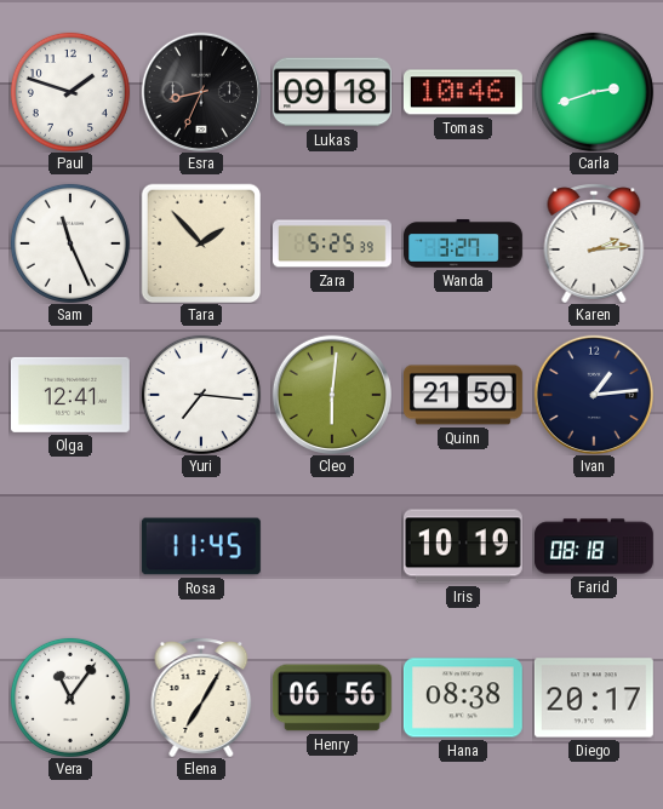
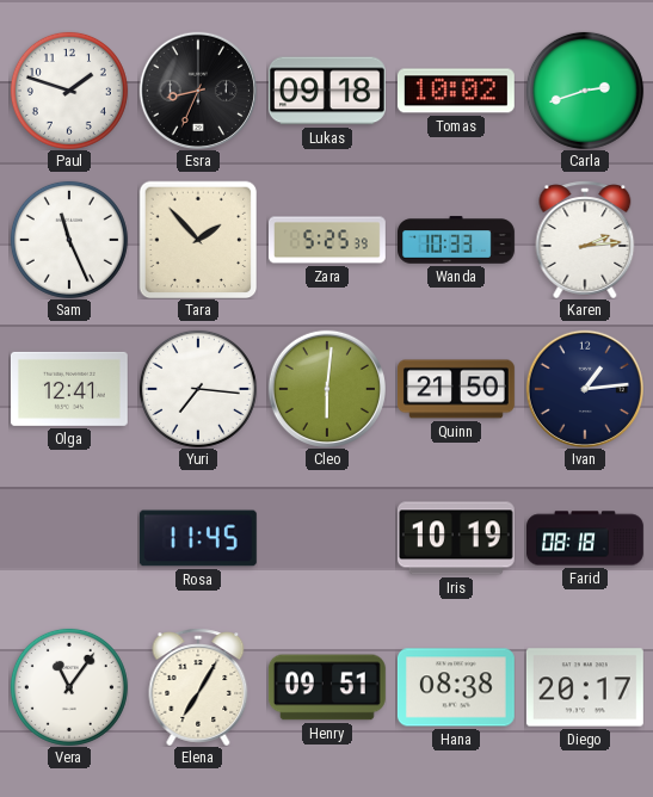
Tomas: 10:46 -> 10:02
Wanda: 3:27 -> 10:33
Henry: 06:56 -> 09:51
